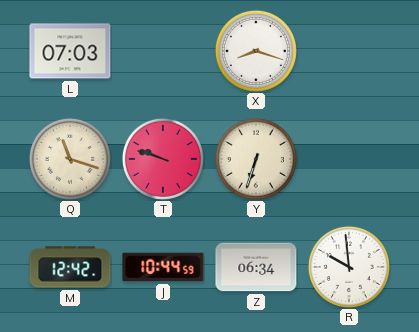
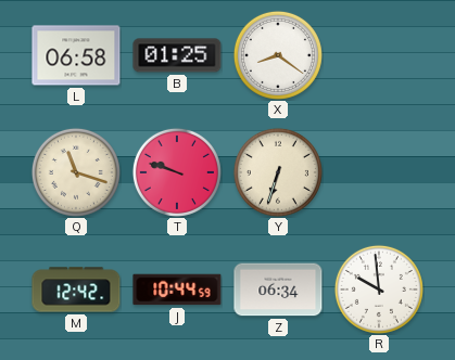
L: 07:03 -> 06:58
B: none -> 01:25
X: 8:18 -> 8:21
